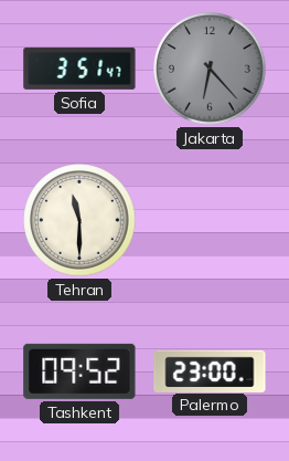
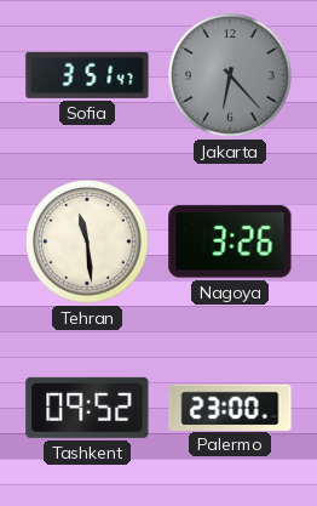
Tehran: 11:30 -> 11:29
Nagoya: none -> 3:26
